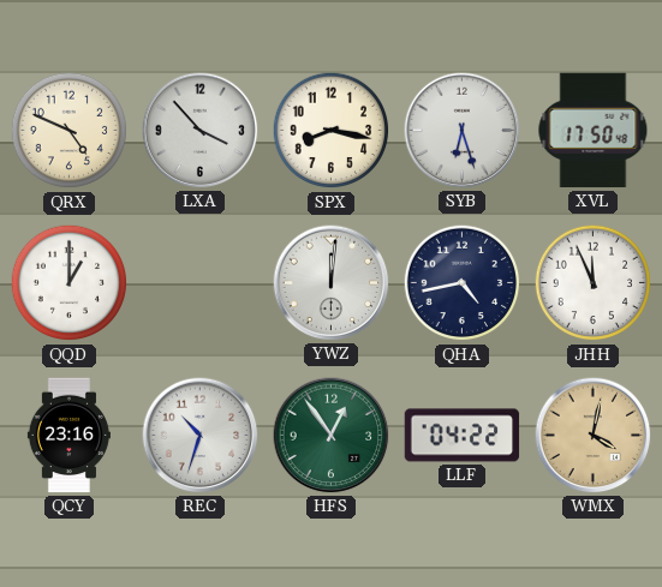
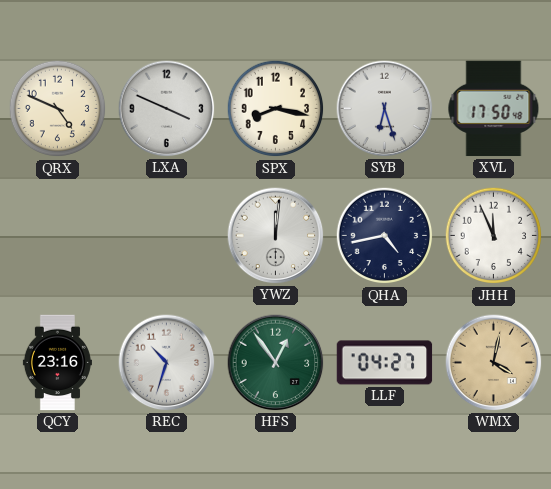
LXA: 3:53 -> 3:49
QQD: 1:00 -> none
LLF: 04:22 -> 04:27
